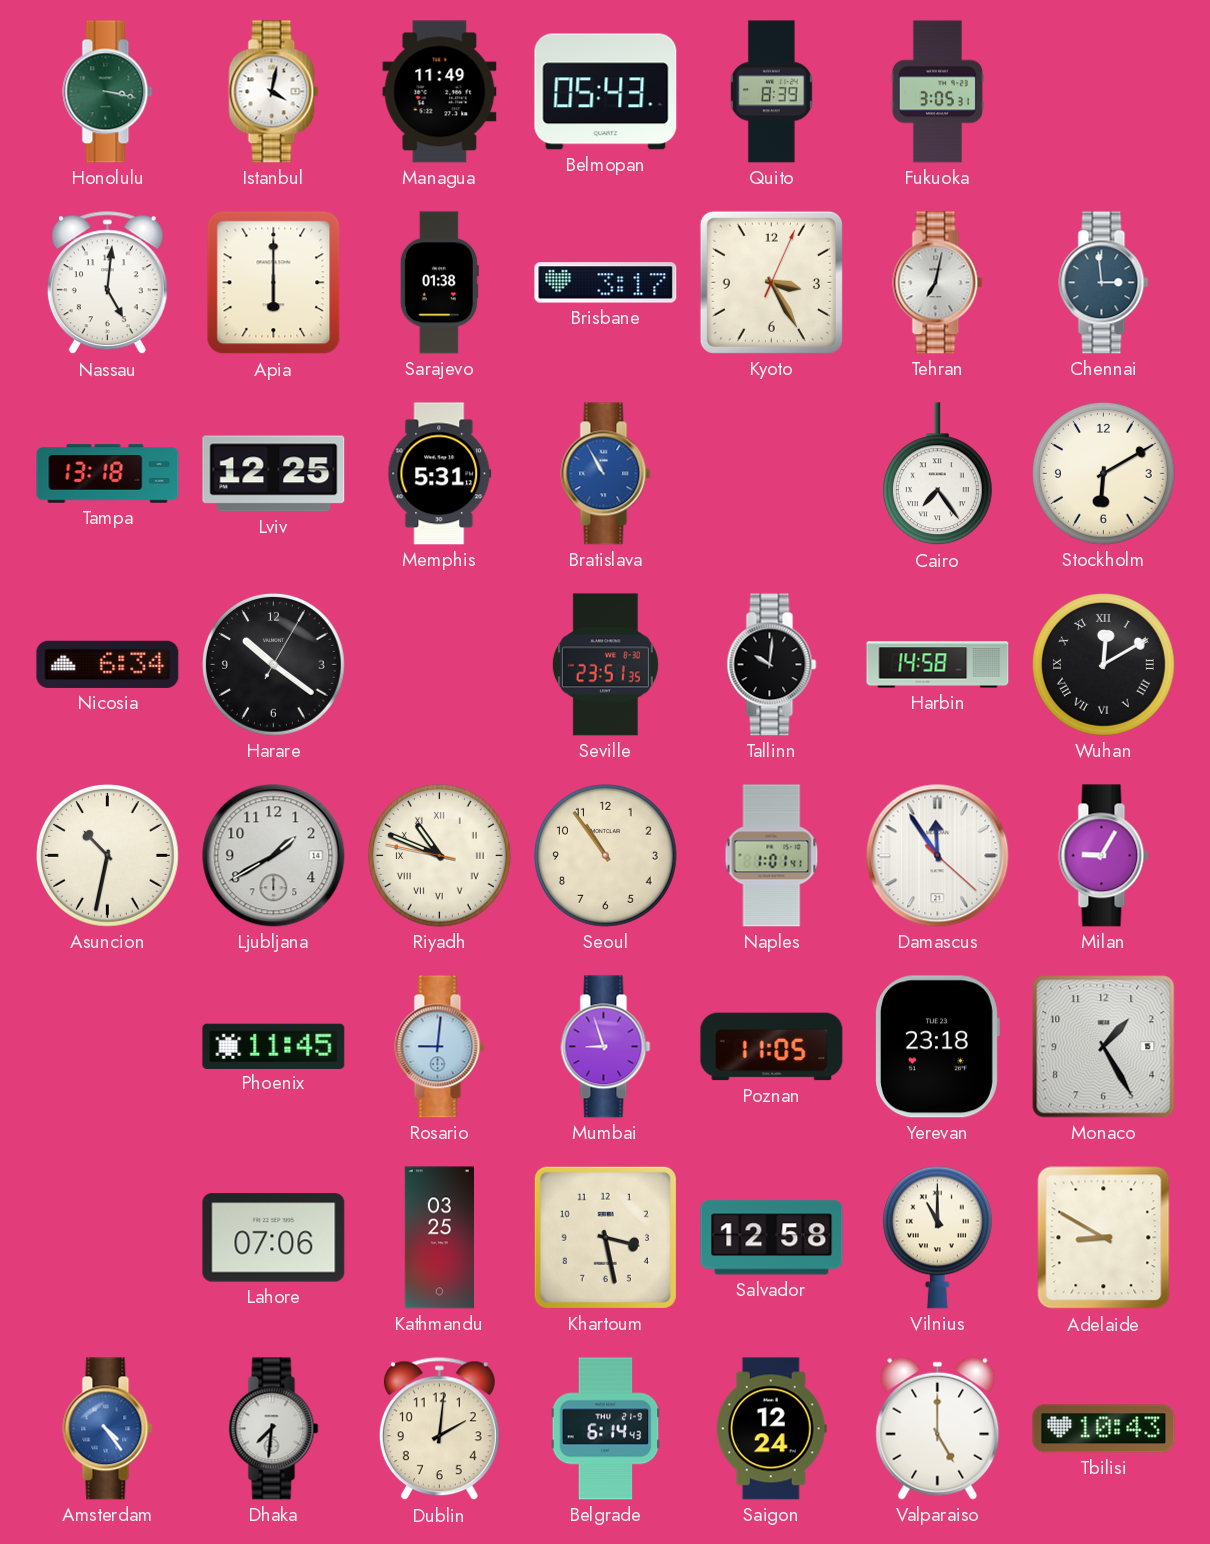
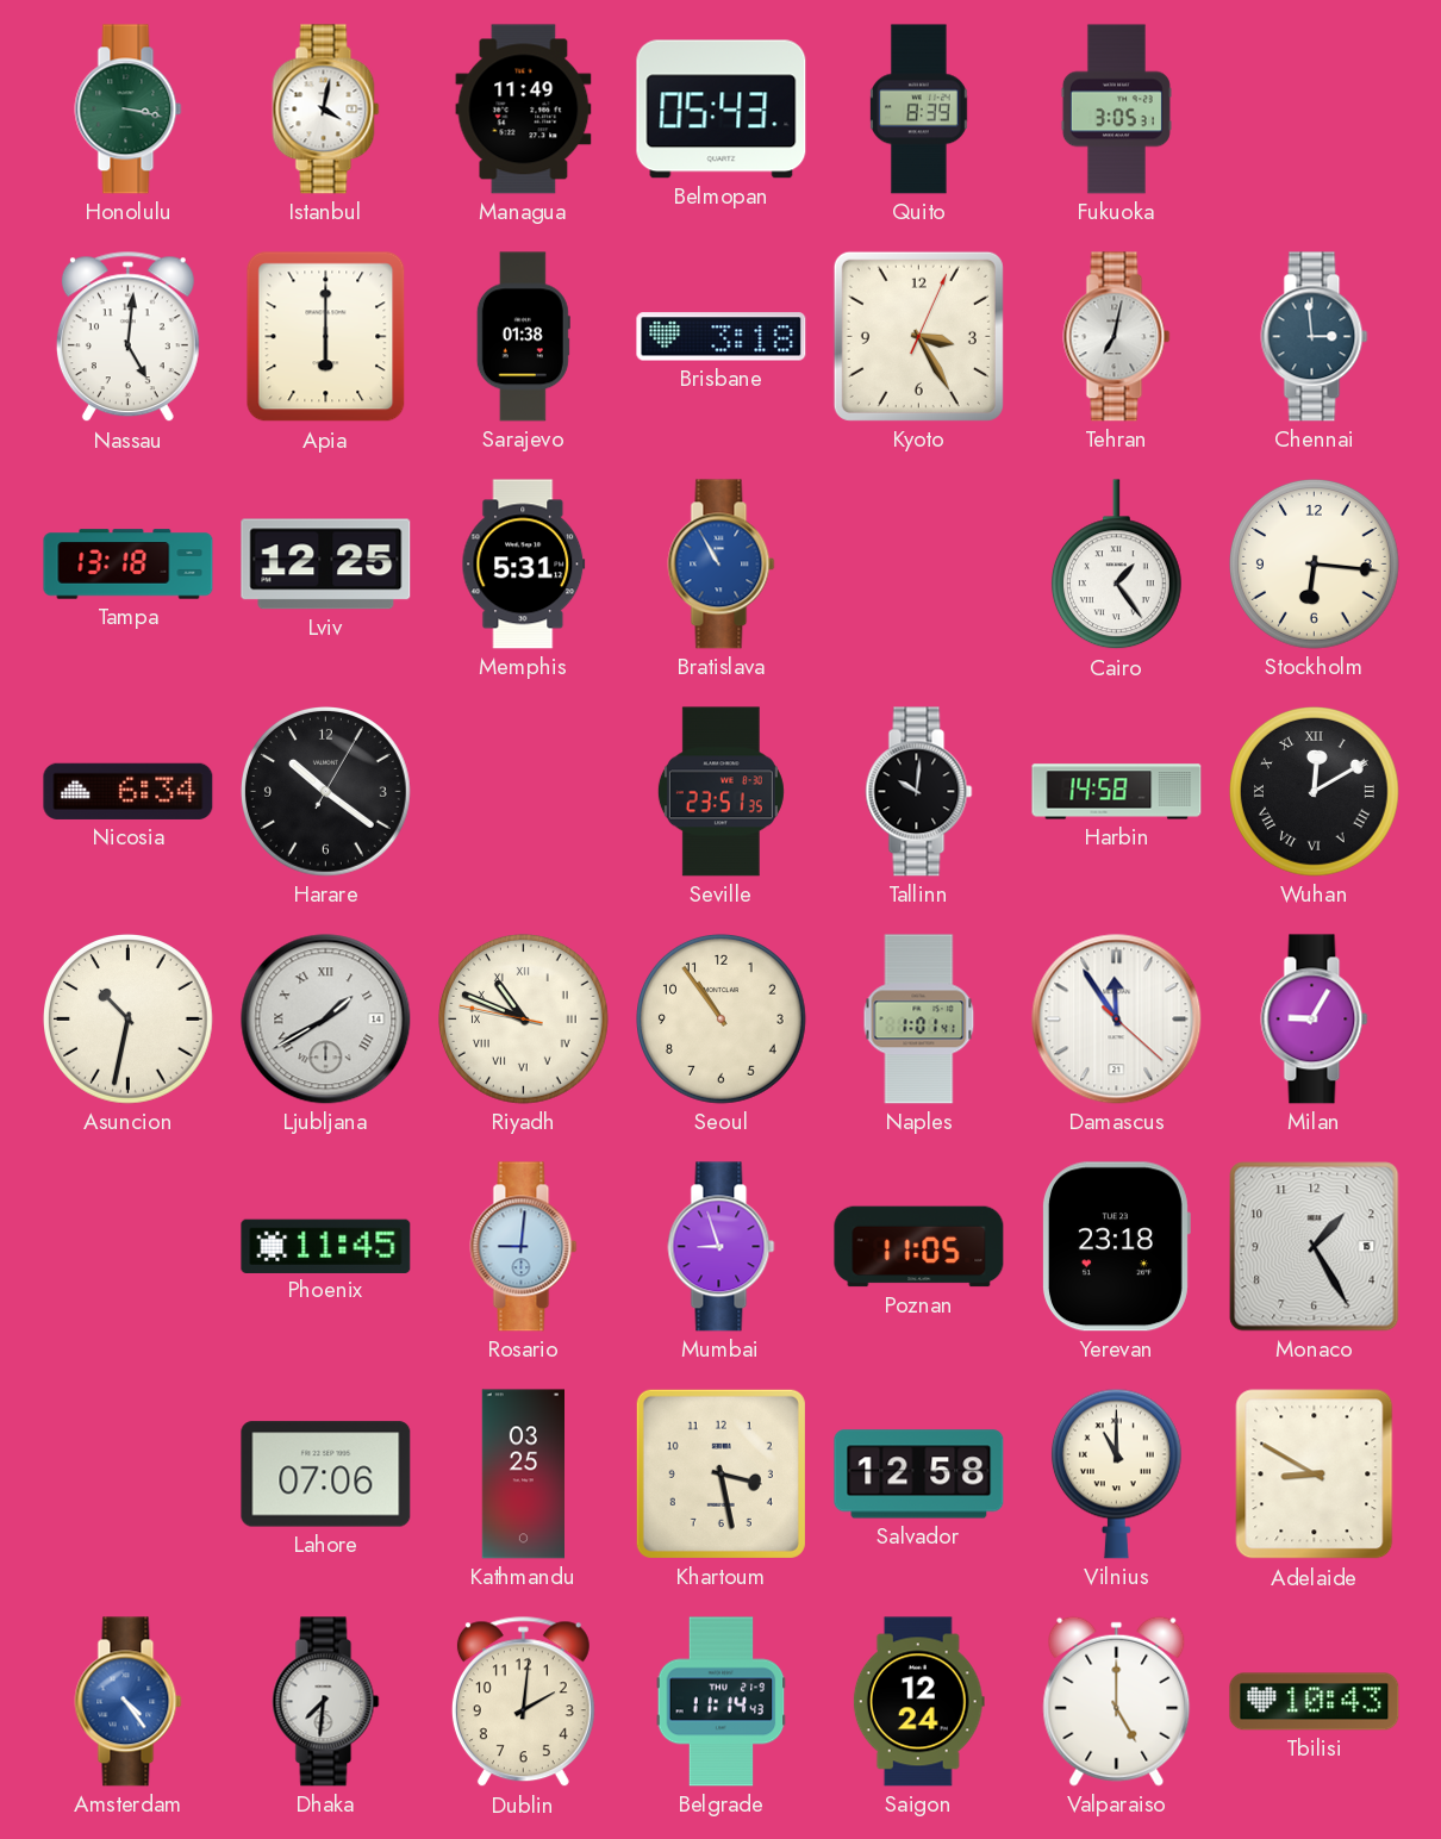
Brisbane: 3:17 -> 3:18
Cairo: 7:24 -> 1:24
Stockholm: 6:10 -> 6:16
Ljubljana numerals: Arabic -> Roman
Belgrade: 6:14 -> 11:14
